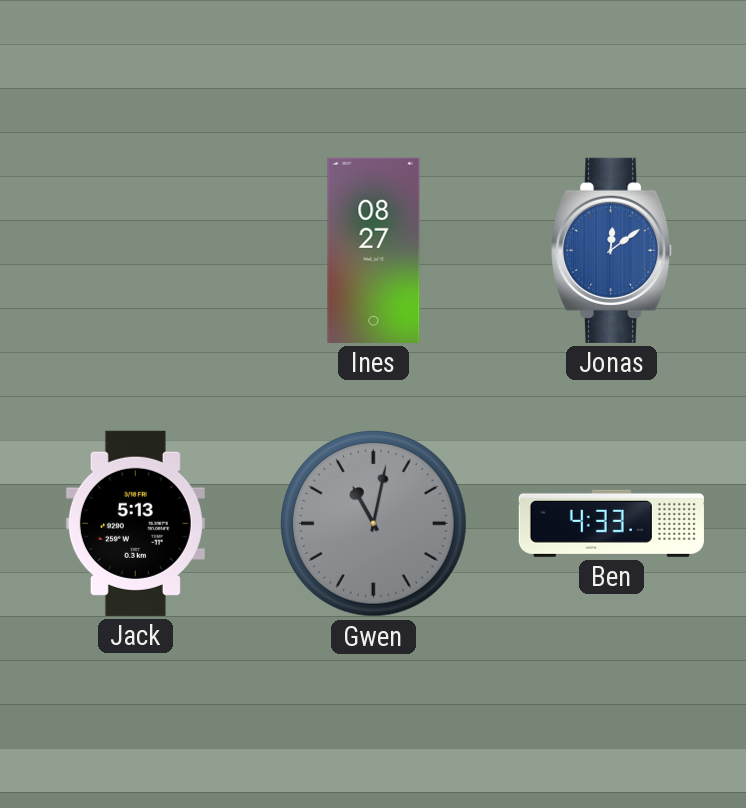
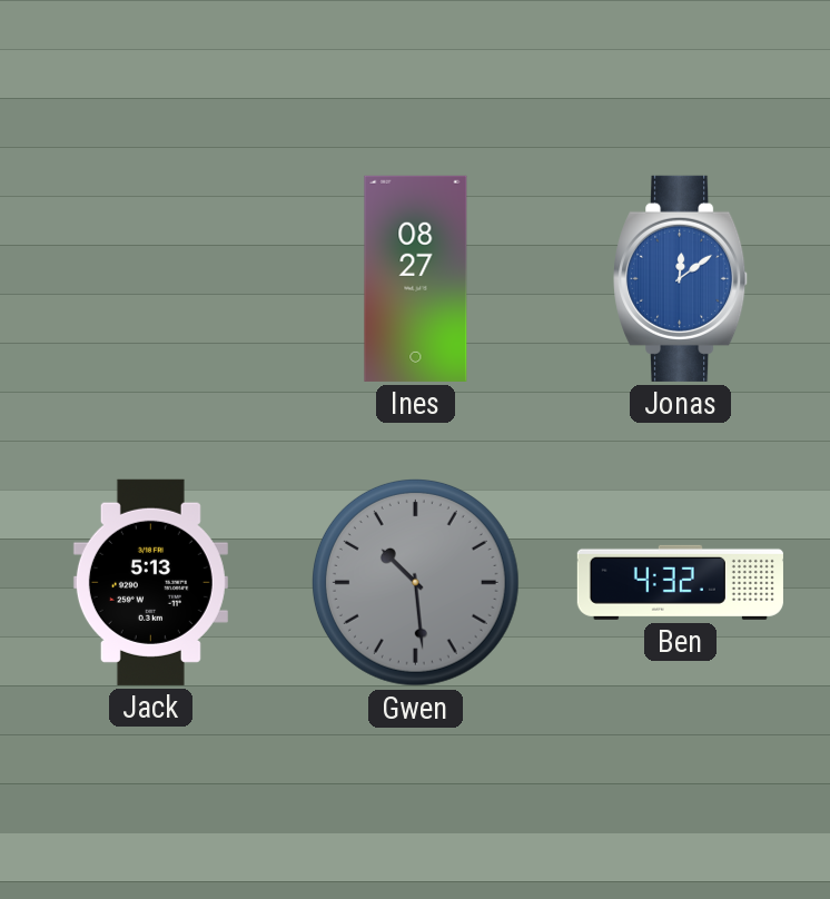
Gwen: 11:02 -> 10:29
Ben: 4:33 -> 4:32
